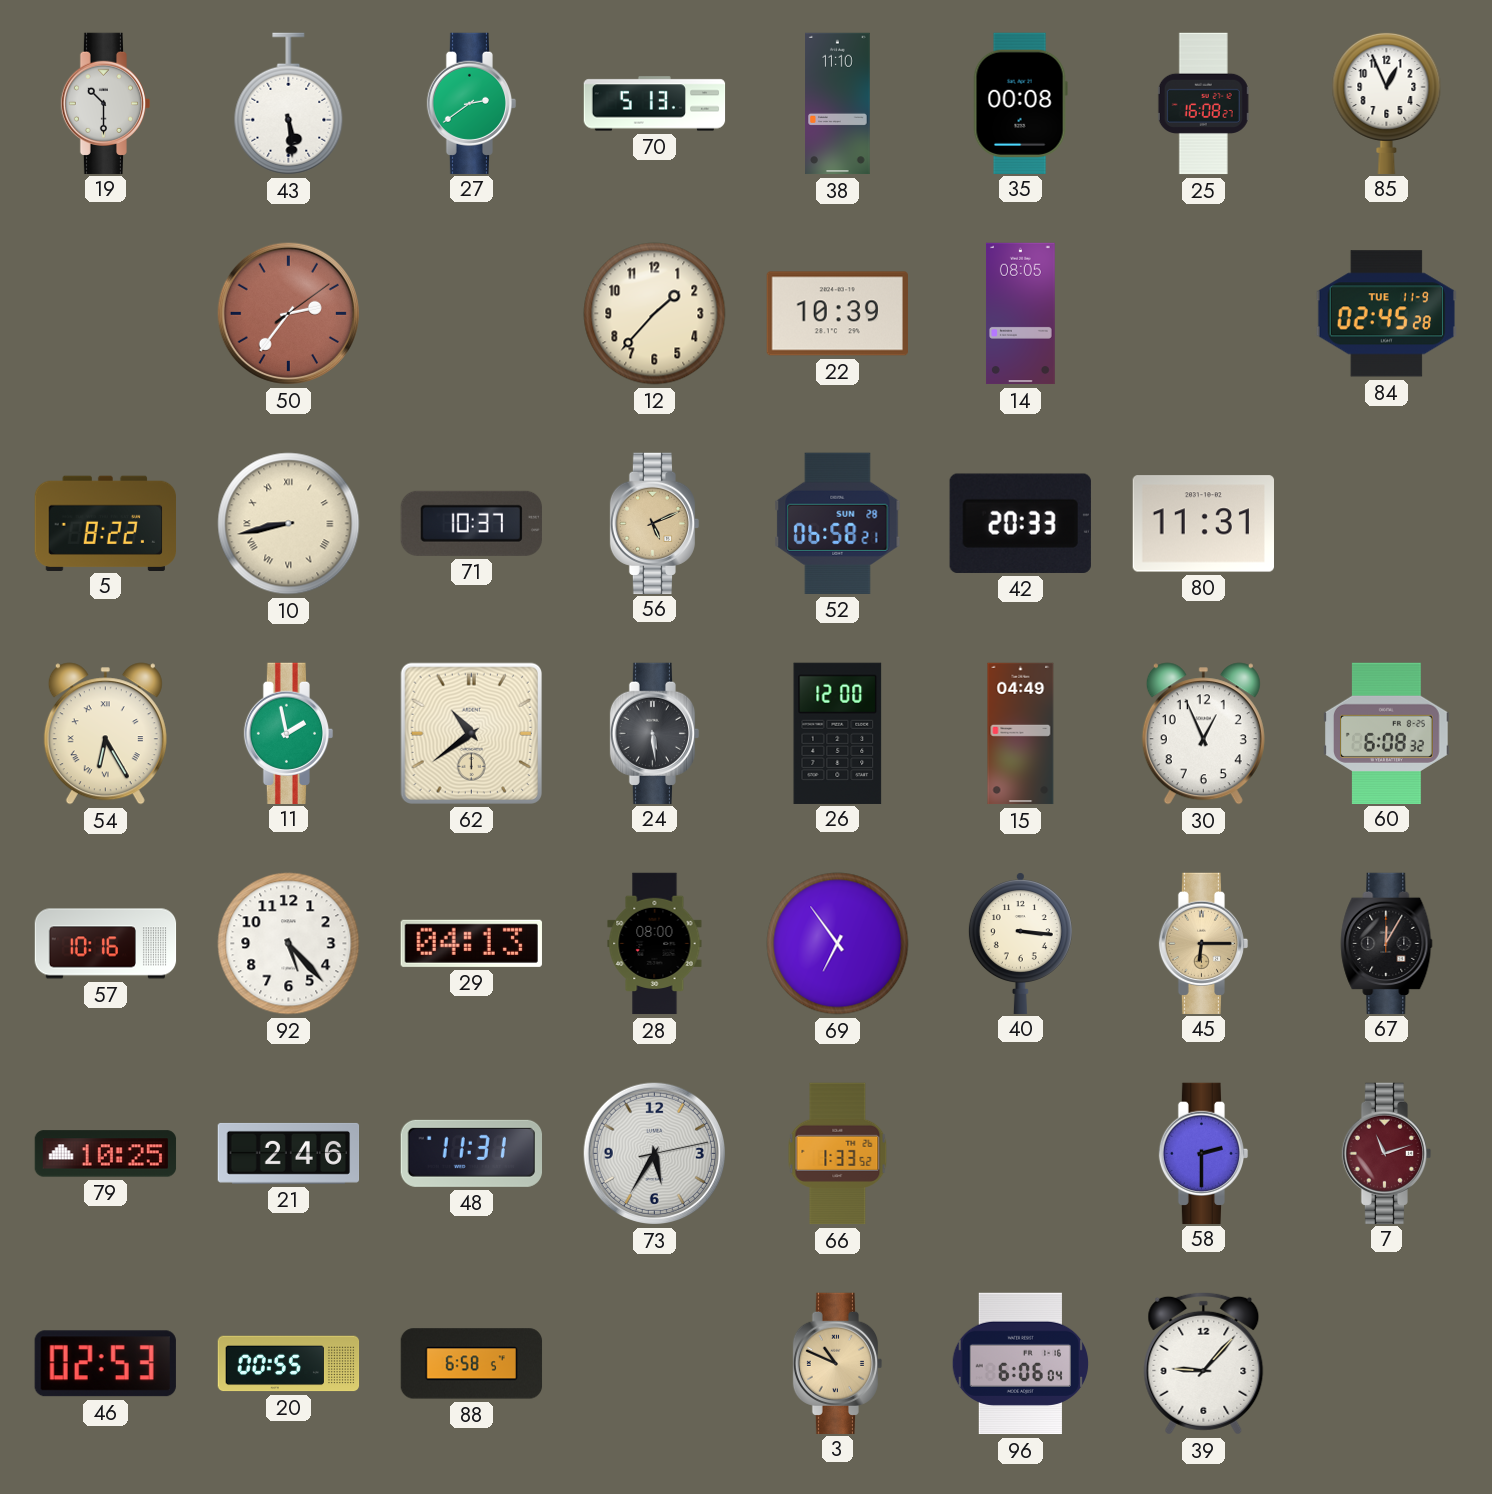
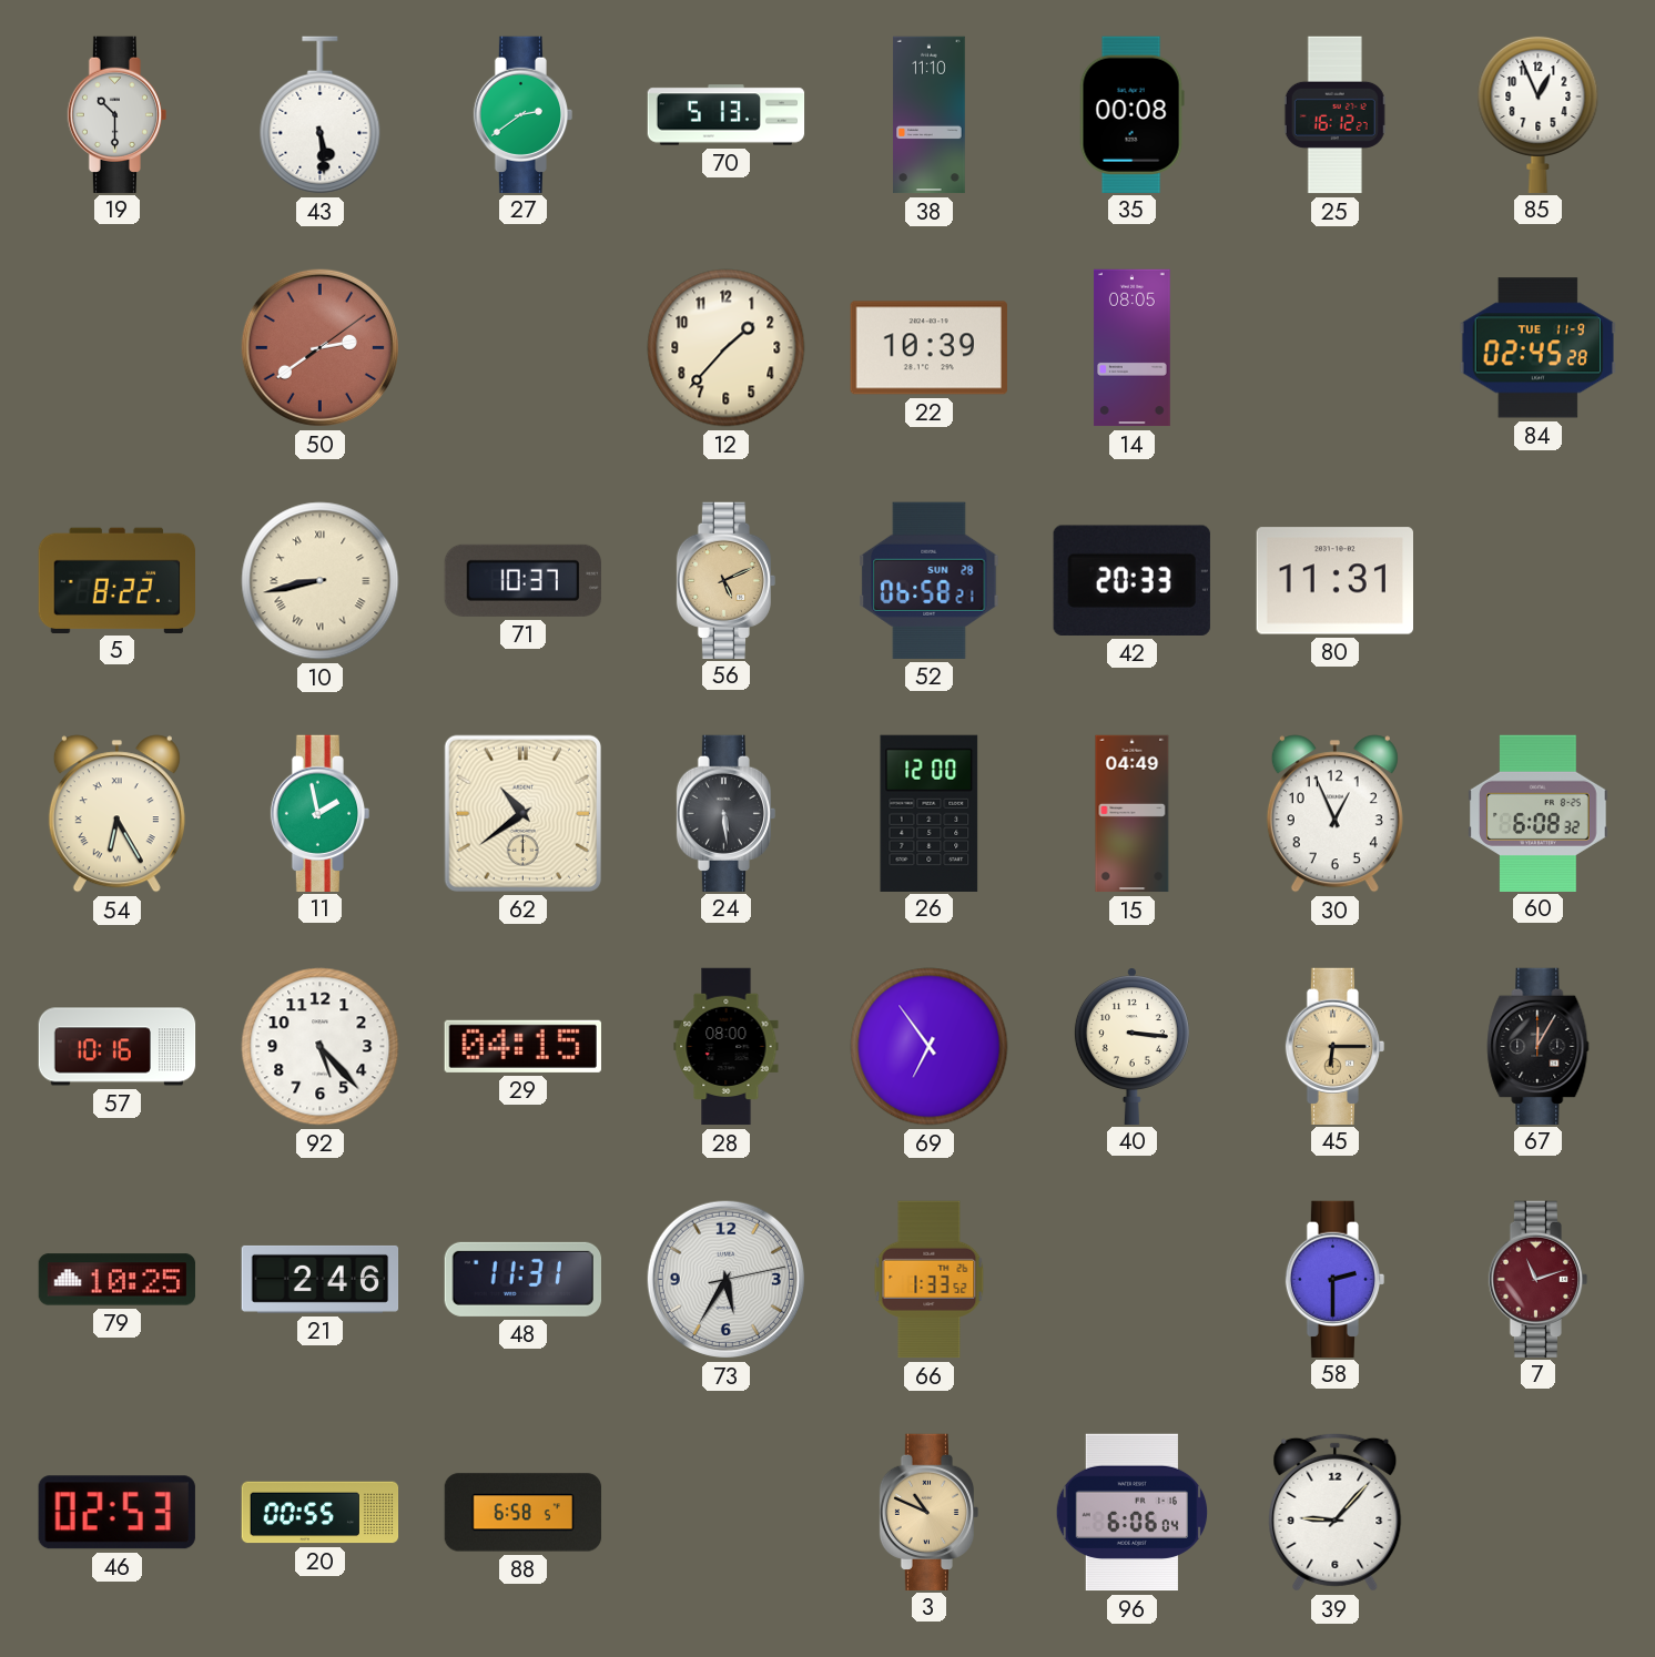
25: 16:08 -> 16:12
50: 2:36 -> 2:39
29: 04:13 -> 04:15
